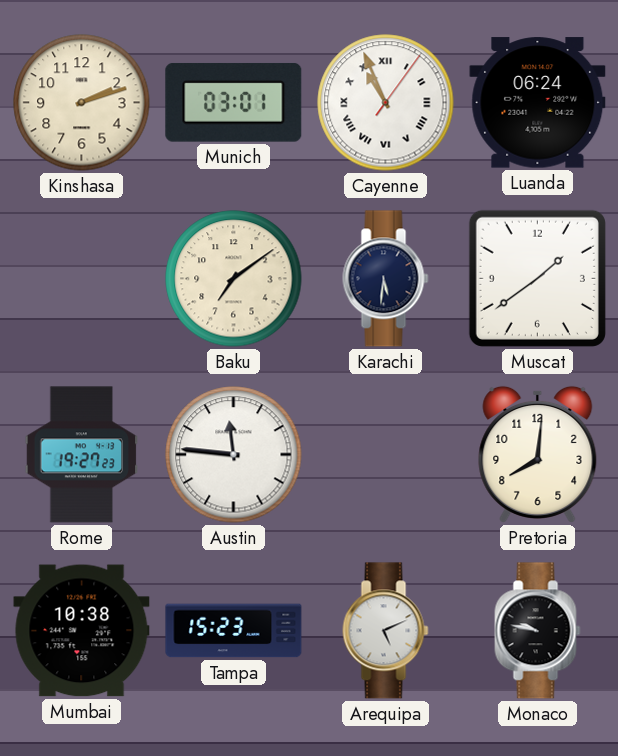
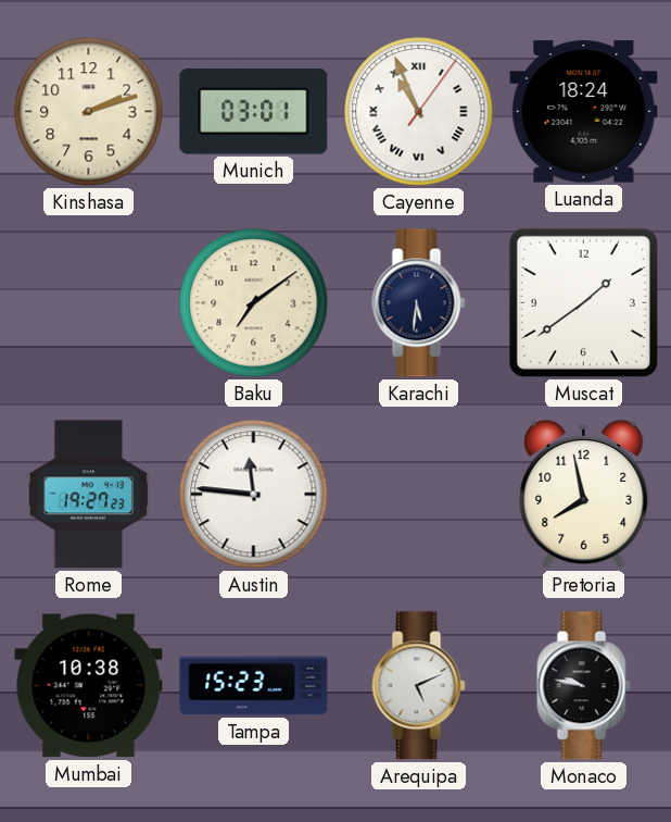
Luanda: 06:24 -> 18:24
Pretoria: 8:01 -> 7:58
